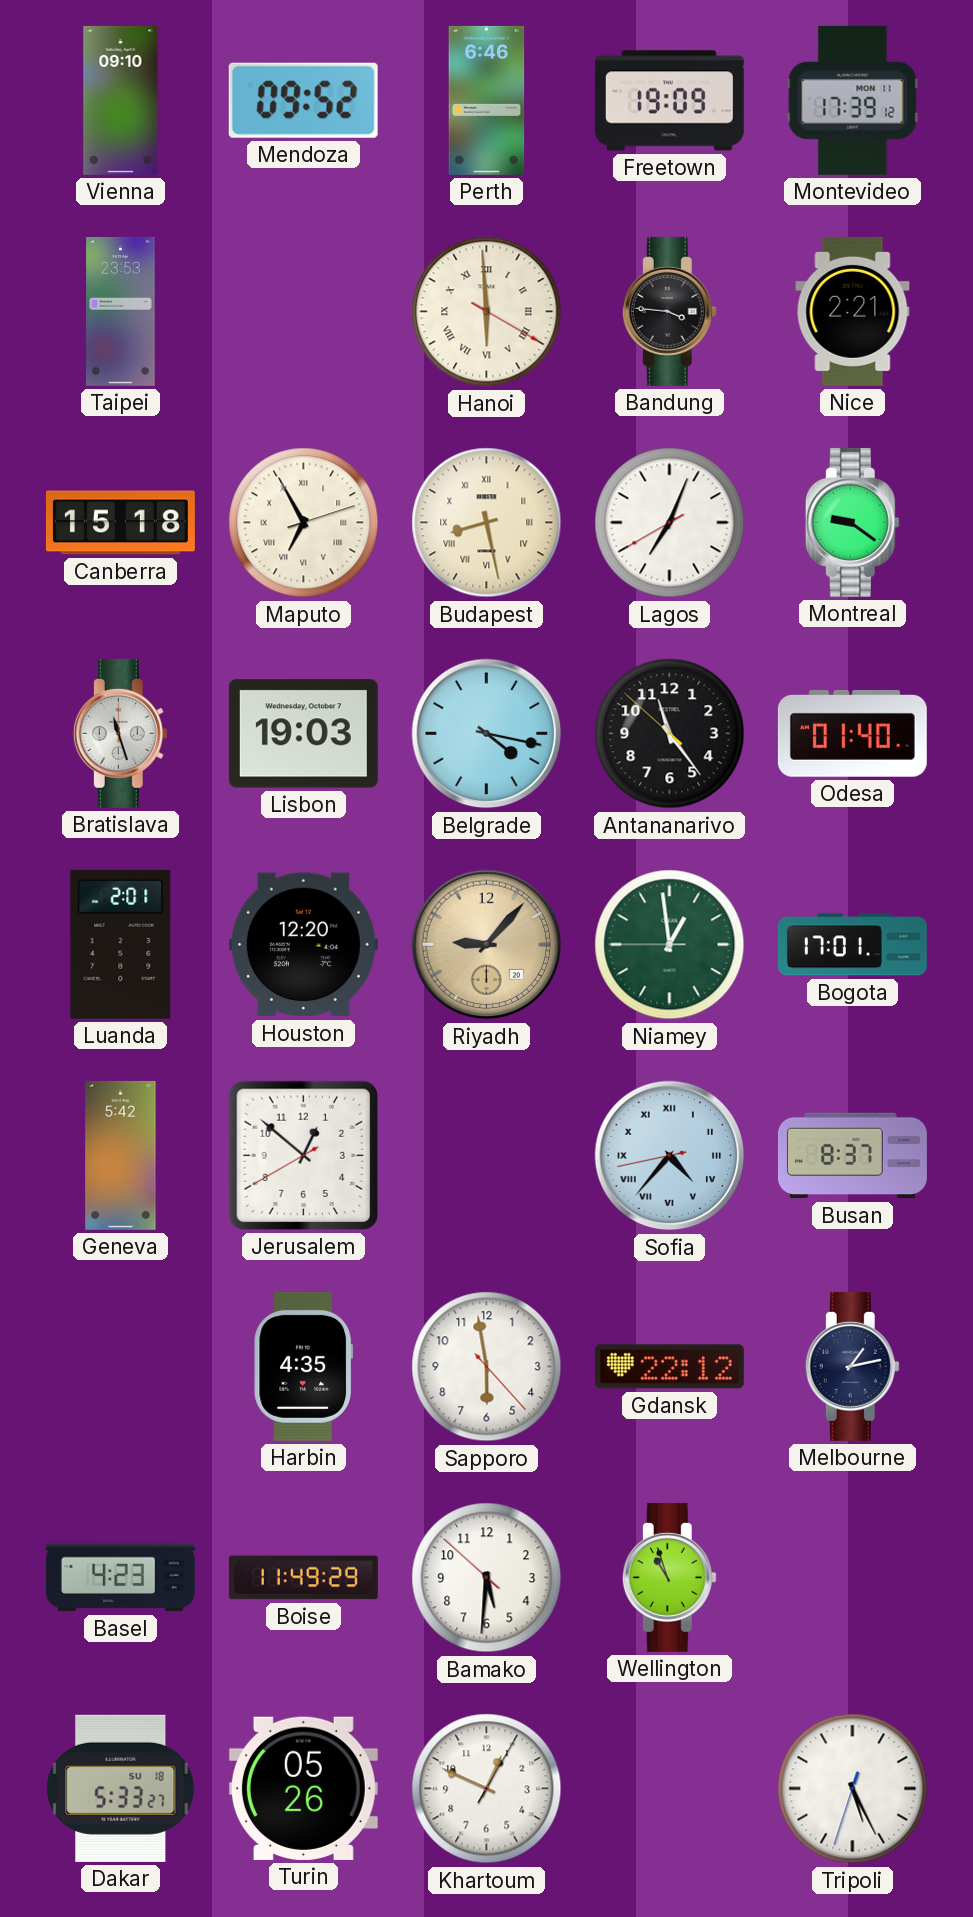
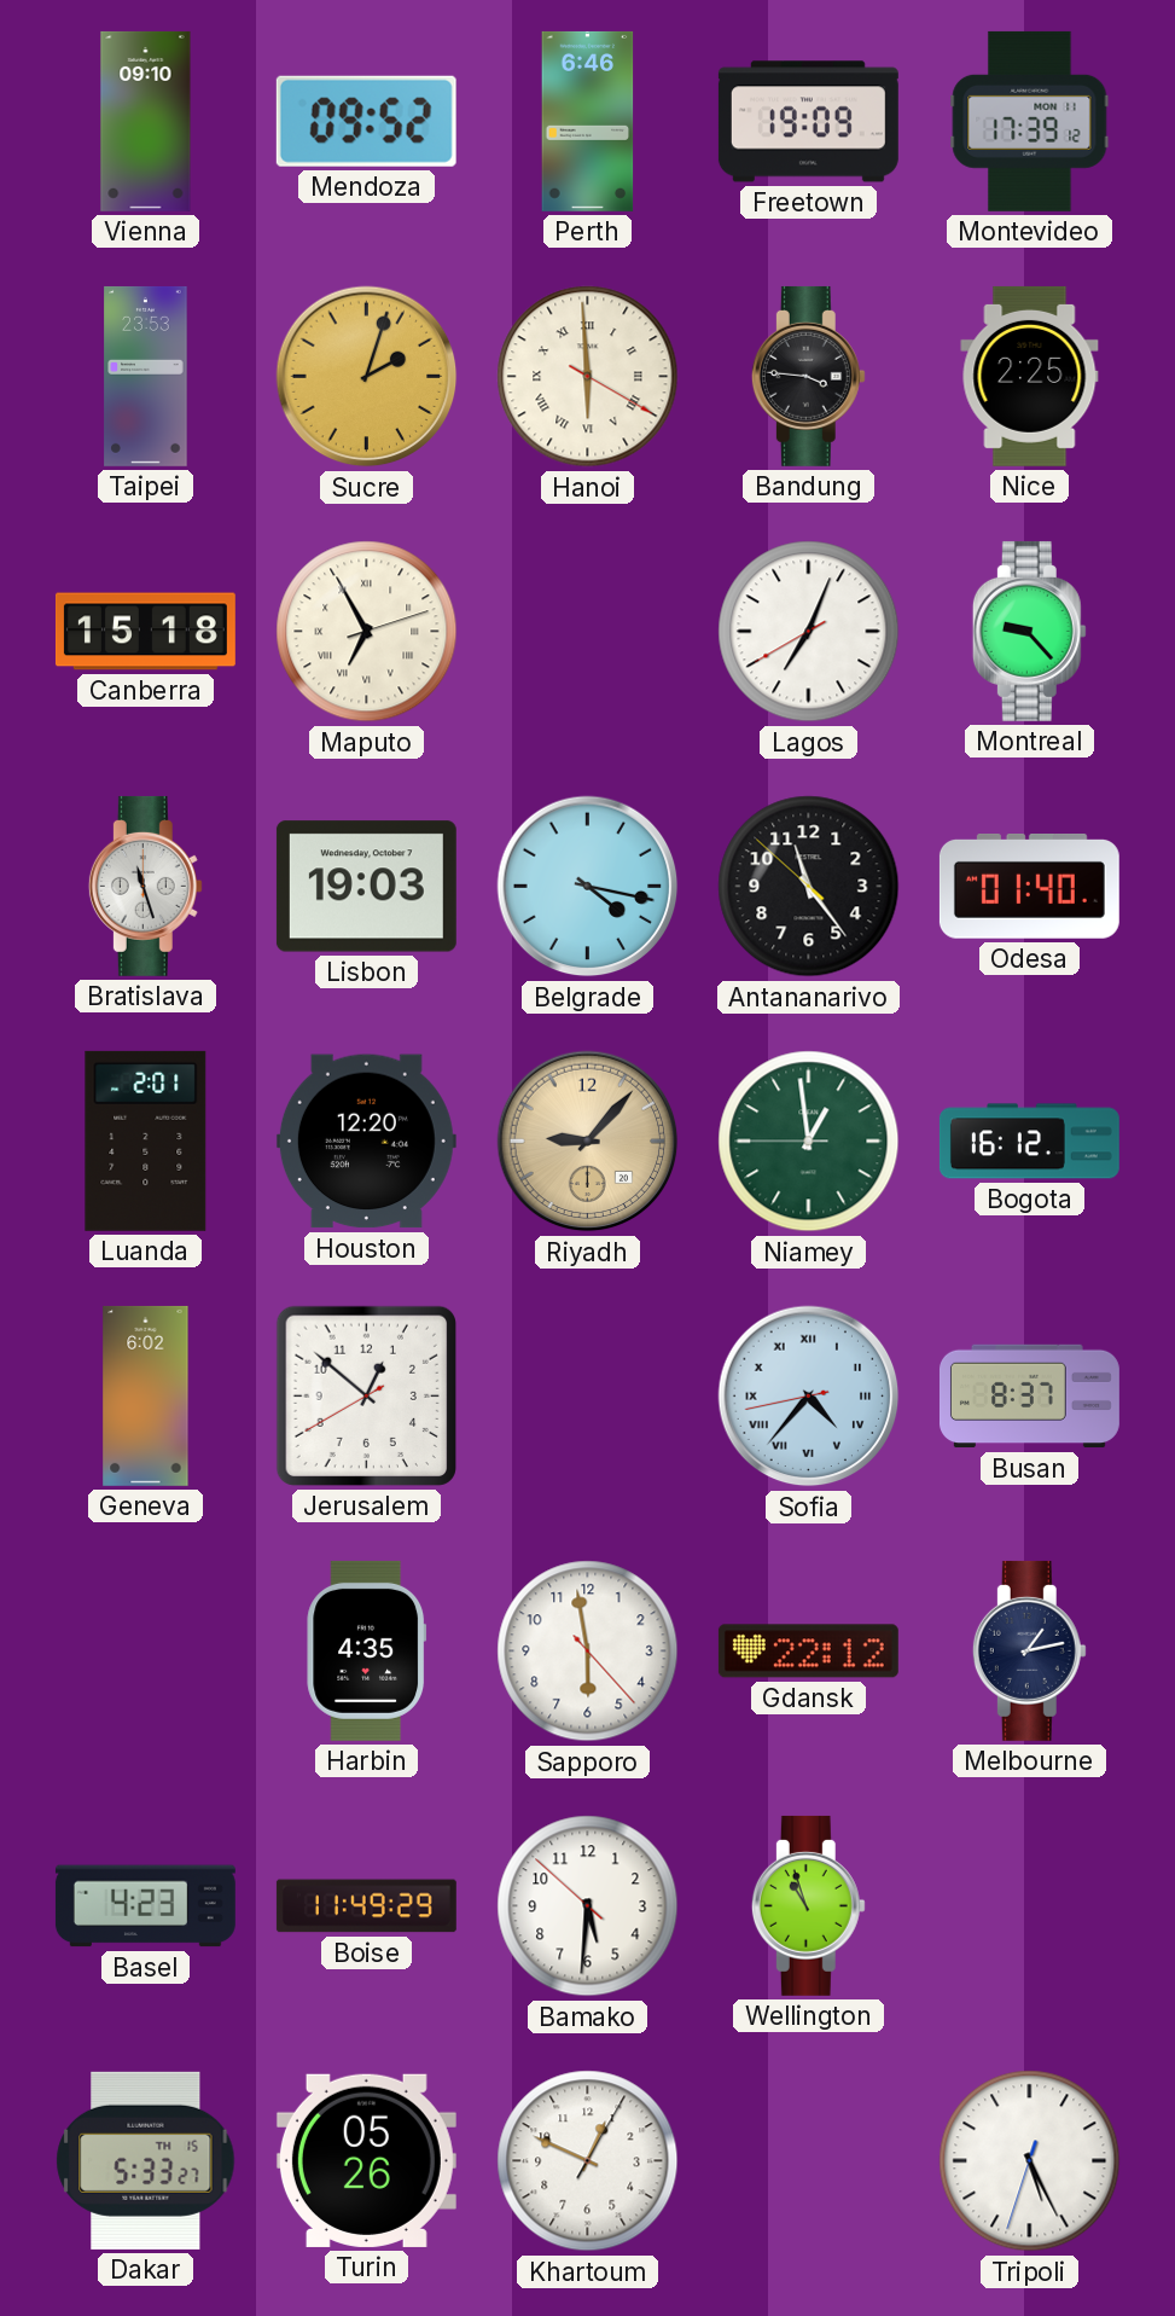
Sucre: none -> 2:03
Nice: 2:21 -> 2:25
Budapest: 8:28 -> none
Montreal: 9:21 -> 9:23
Bogota: 17:01 -> 16:12
Geneva: 5:42 -> 6:02
Dakar date: SU 18 -> TH 15
